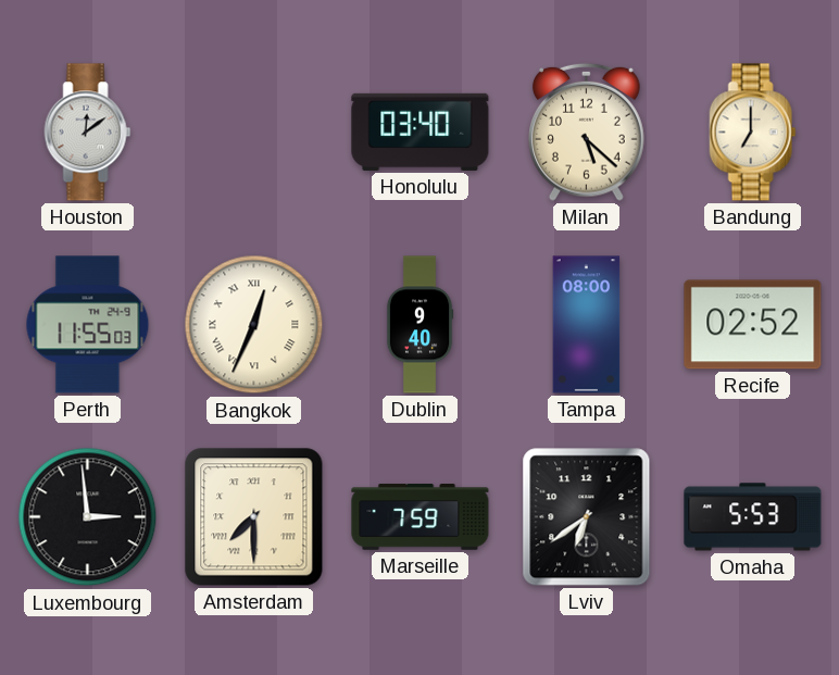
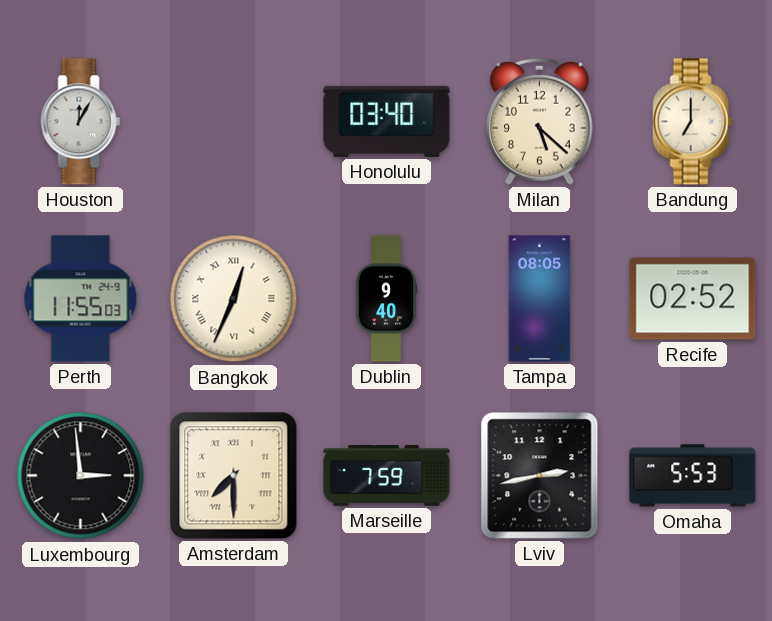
Houston: 12:09 -> 12:05
Tampa: 08:00 -> 08:05
Lviv: 6:39 -> 2:43
